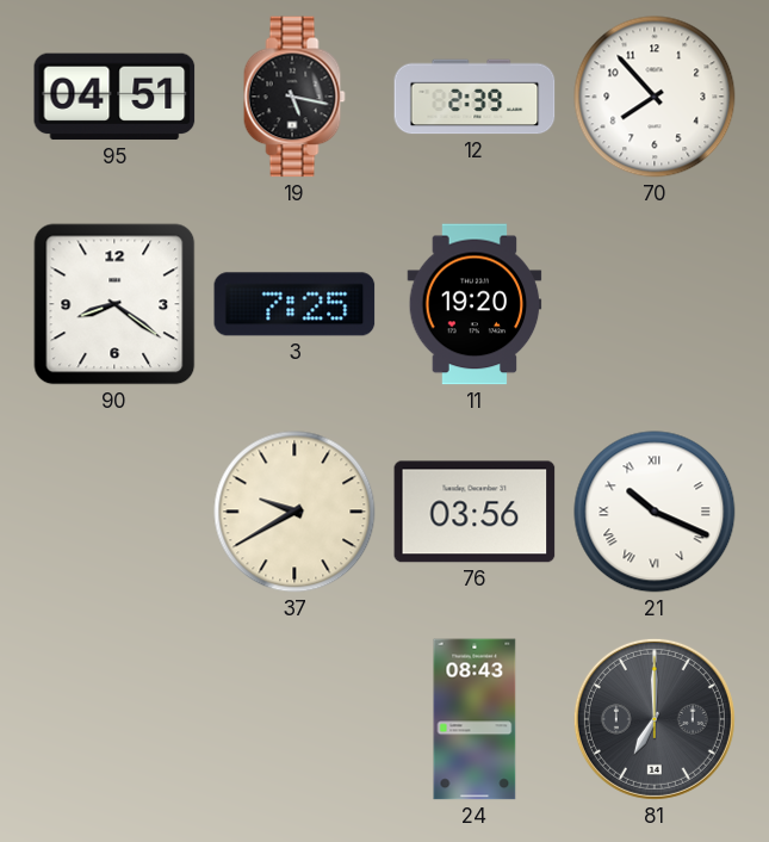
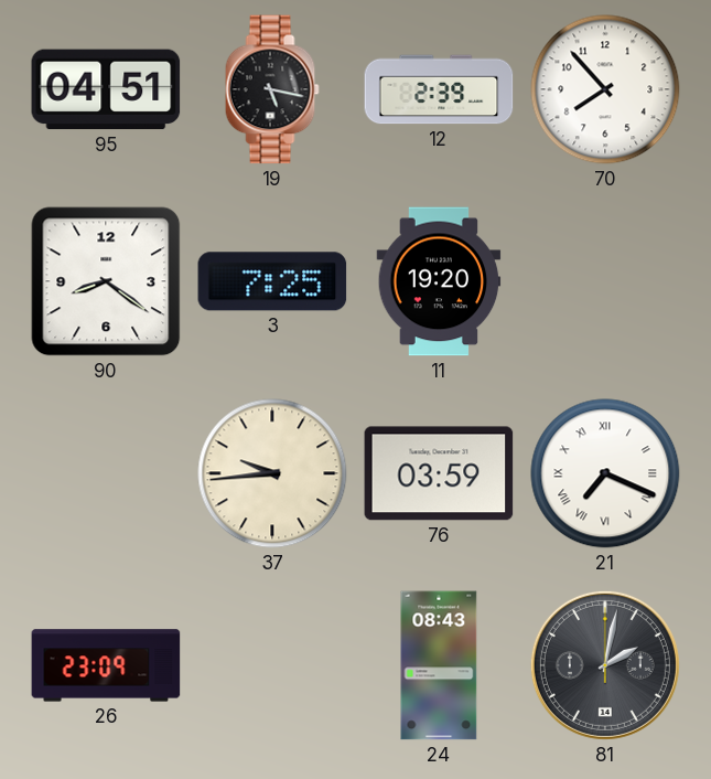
37: 9:40 -> 9:44
76: 03:56 -> 03:59
21: 10:19 -> 7:19
26: none -> 23:09
81: 7:00 -> 2:02
